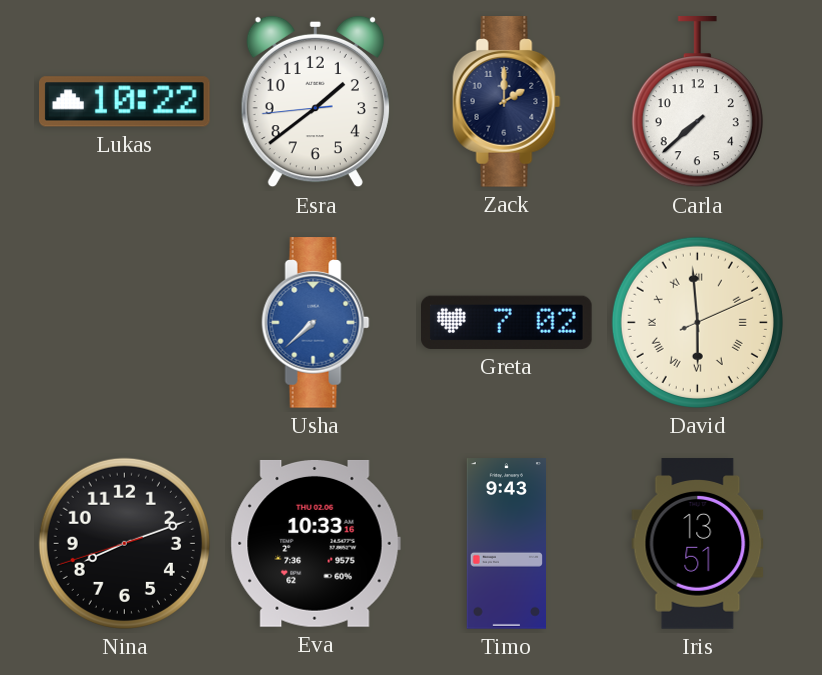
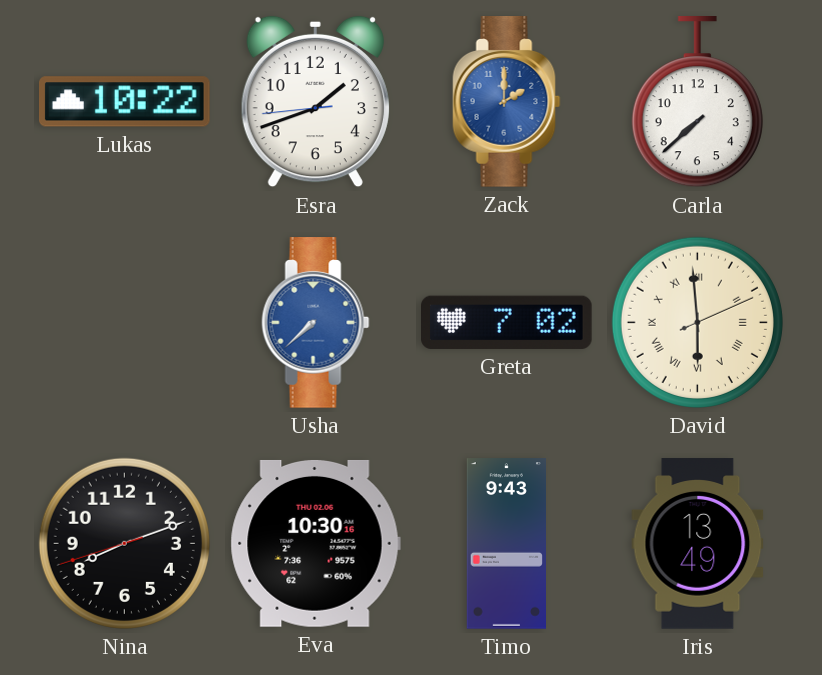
Esra: 1:38 -> 1:41
Zack dial: navy -> blue
Eva: 10:33 -> 10:30
Iris: 13:51 -> 13:49
